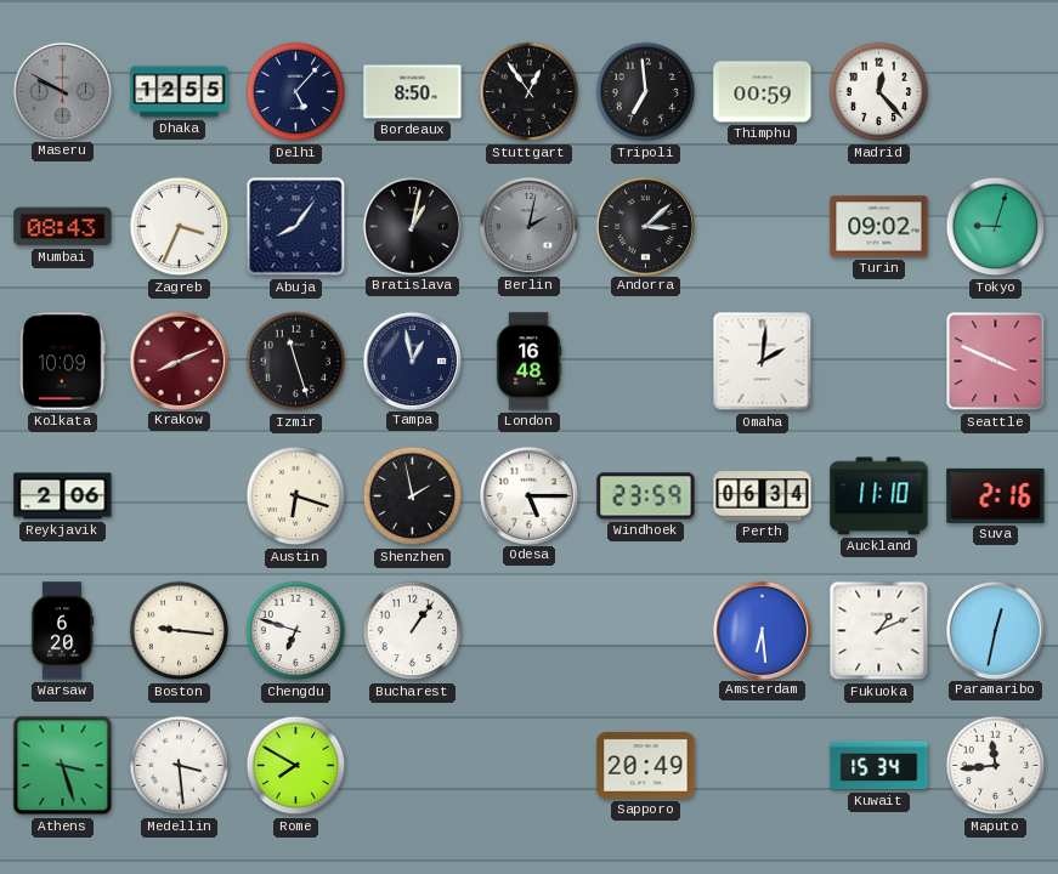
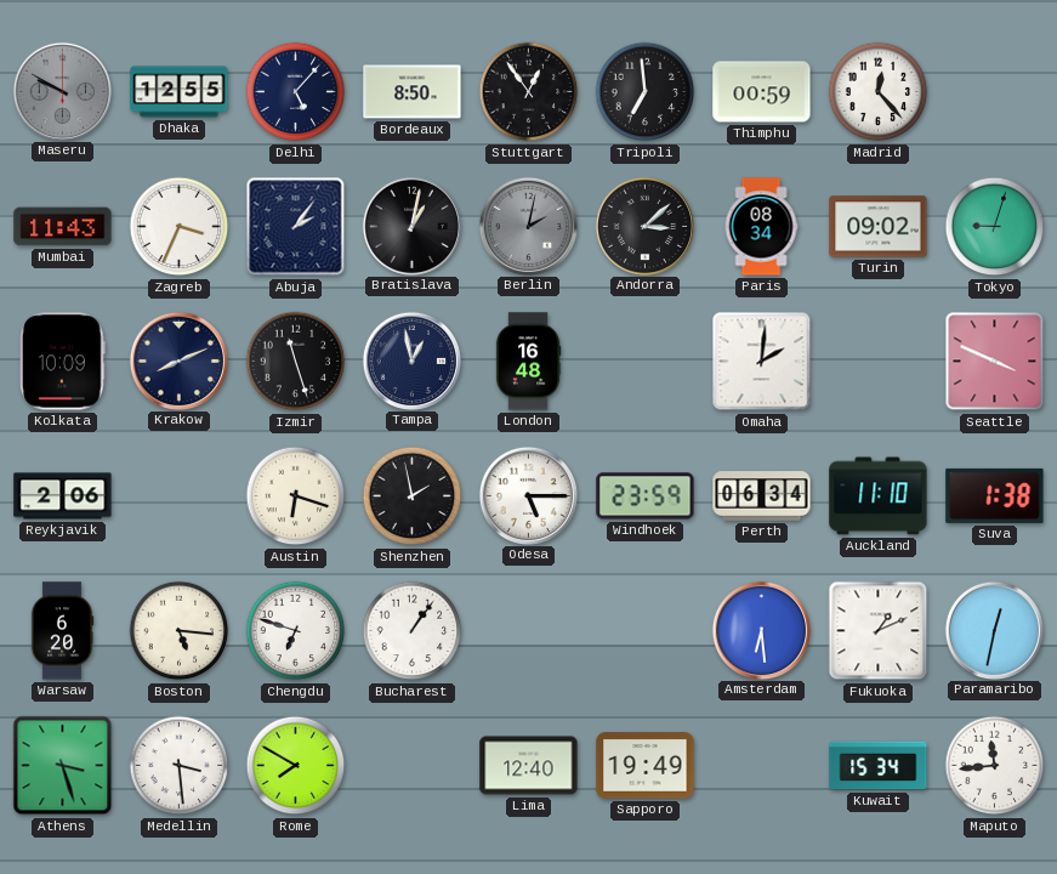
Mumbai: 08:43 -> 11:43
Abuja: 8:06 -> 2:06
Paris: none -> 08:34
Krakow dial: burgundy -> navy
Suva: 2:16 -> 1:38
Boston: 9:16 -> 5:16
Lima: none -> 12:40
Sapporo: 20:49 -> 19:49
